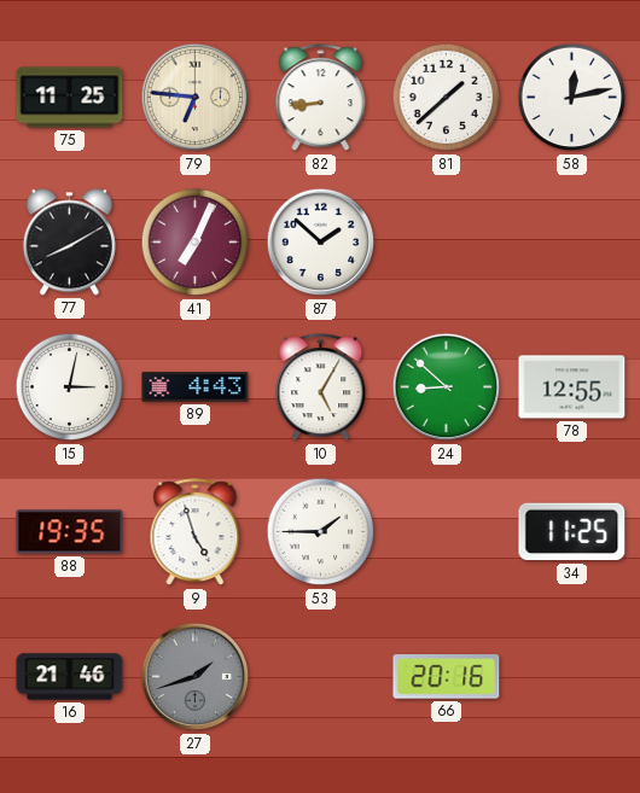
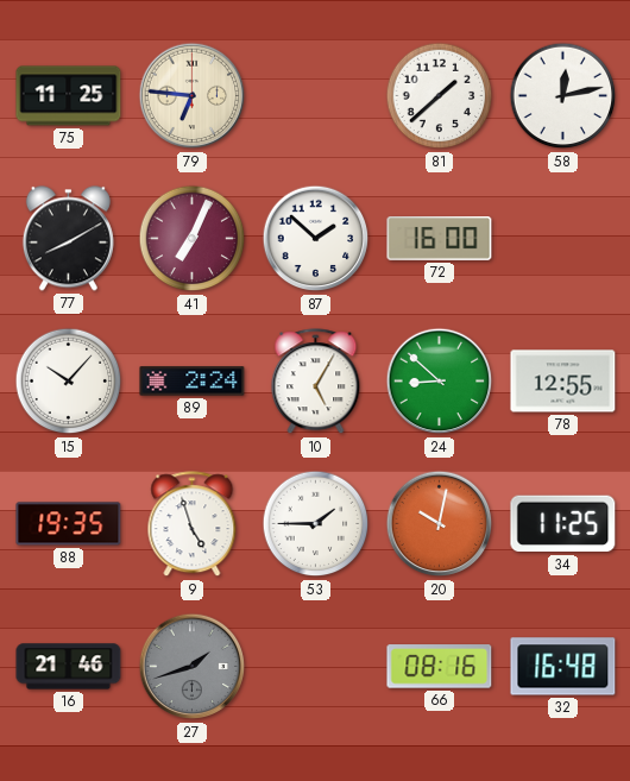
82: 8:44 -> none
72: none -> 16:00
15: 3:02 -> 10:07
89: 4:43 -> 2:24
20: none -> 10:02
66: 20:16 -> 08:16
32: none -> 16:48
